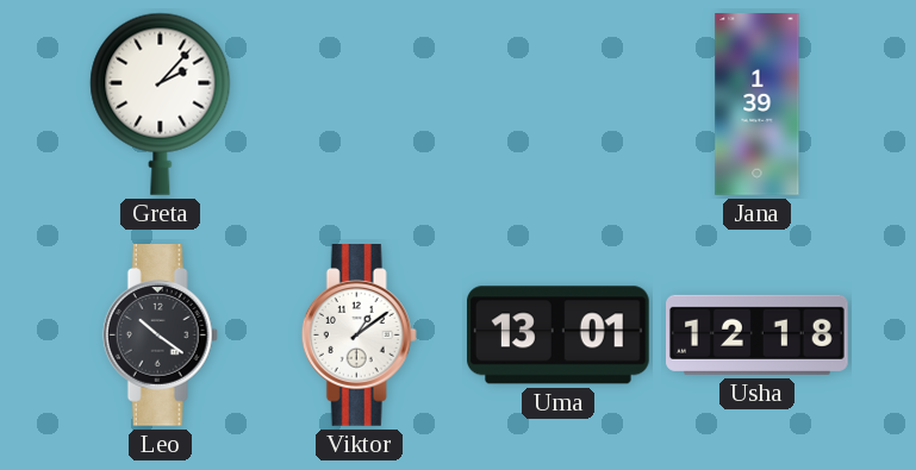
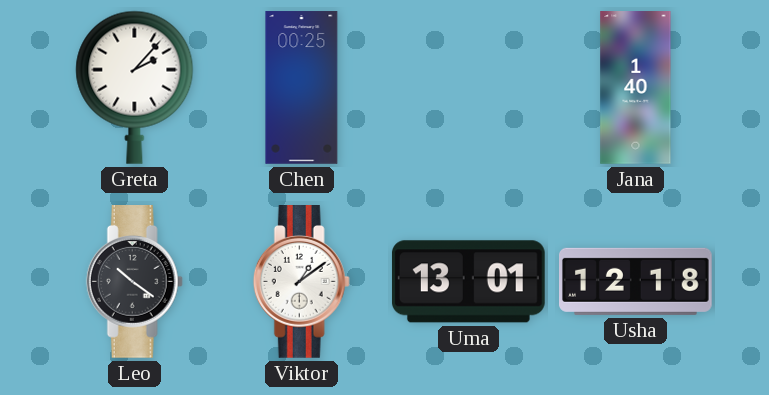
Chen: none -> 00:25
Jana: 1:39 -> 1:40
